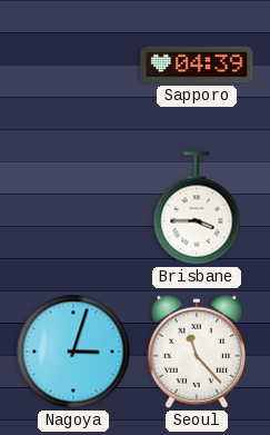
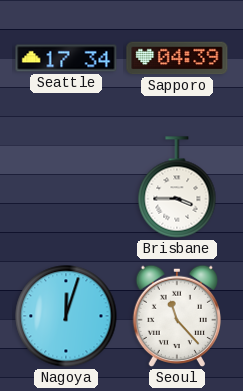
Seattle: none -> 17:34
Nagoya: 3:03 -> 12:03
